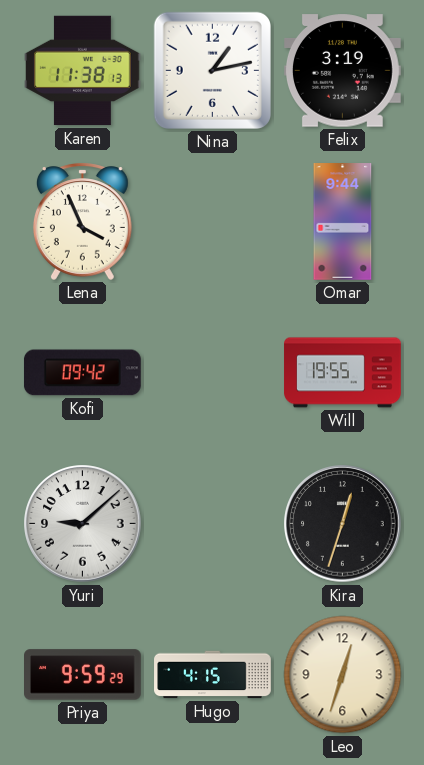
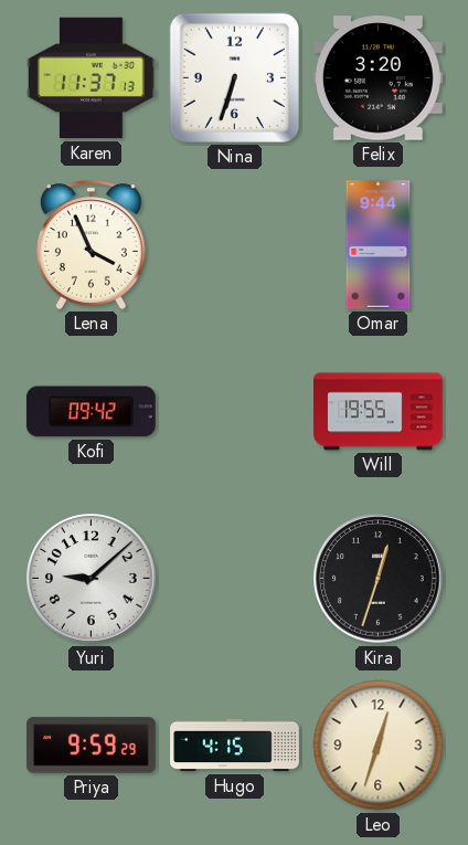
Karen: 11:38 -> 11:37
Nina: 1:13 -> 6:33
Felix: 3:19 -> 3:20
